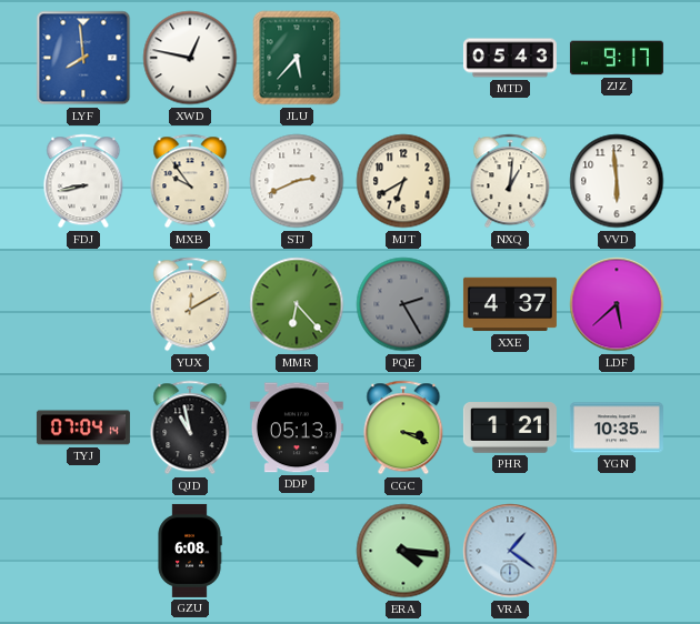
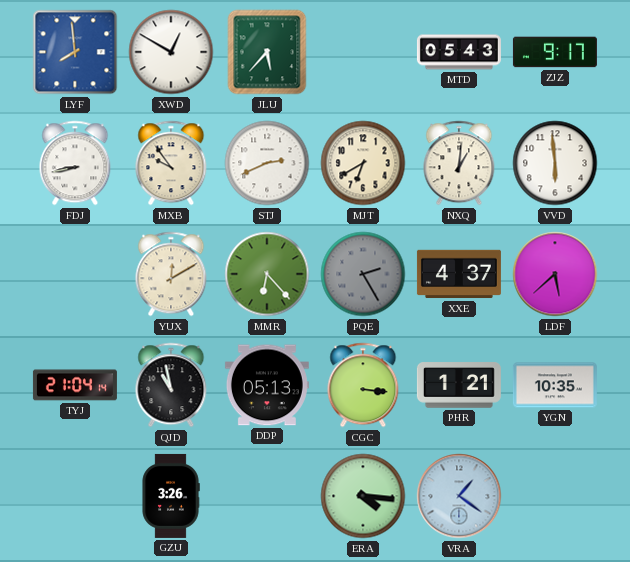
XWD: 12:47 -> 12:50
TYJ: 07:04 -> 21:04
CGC: 3:19 -> 3:16
GZU: 6:08 -> 3:26
